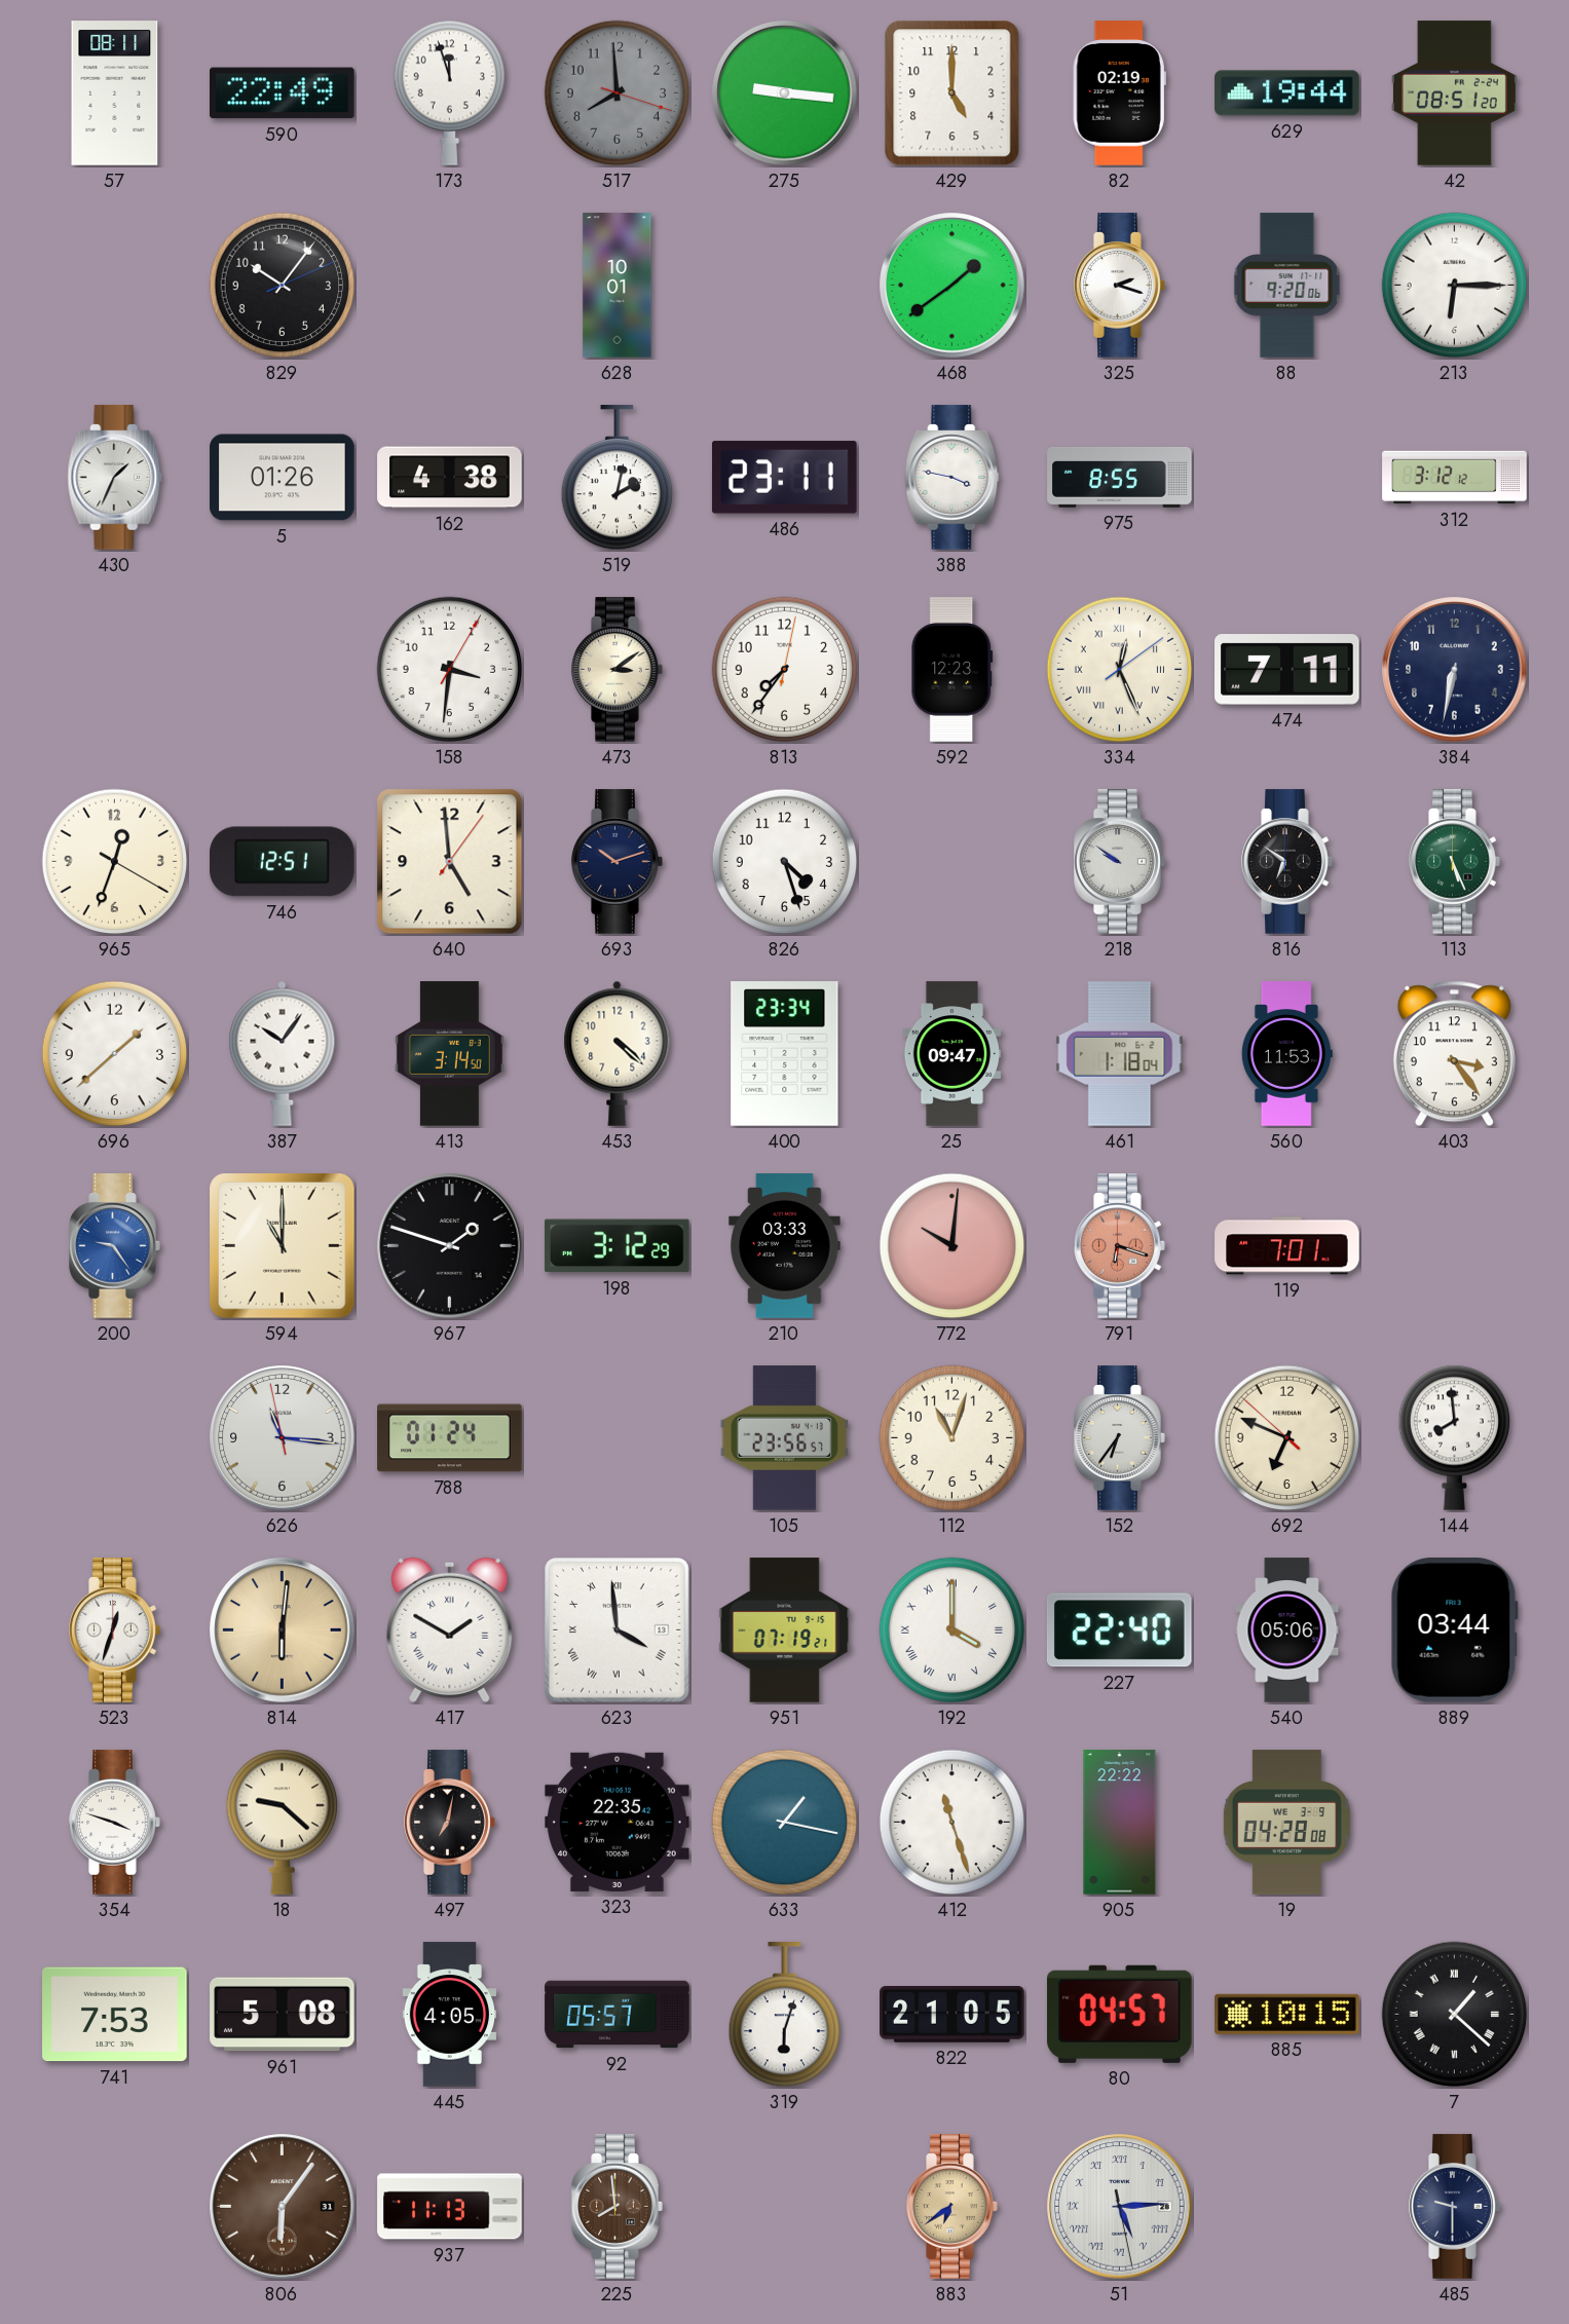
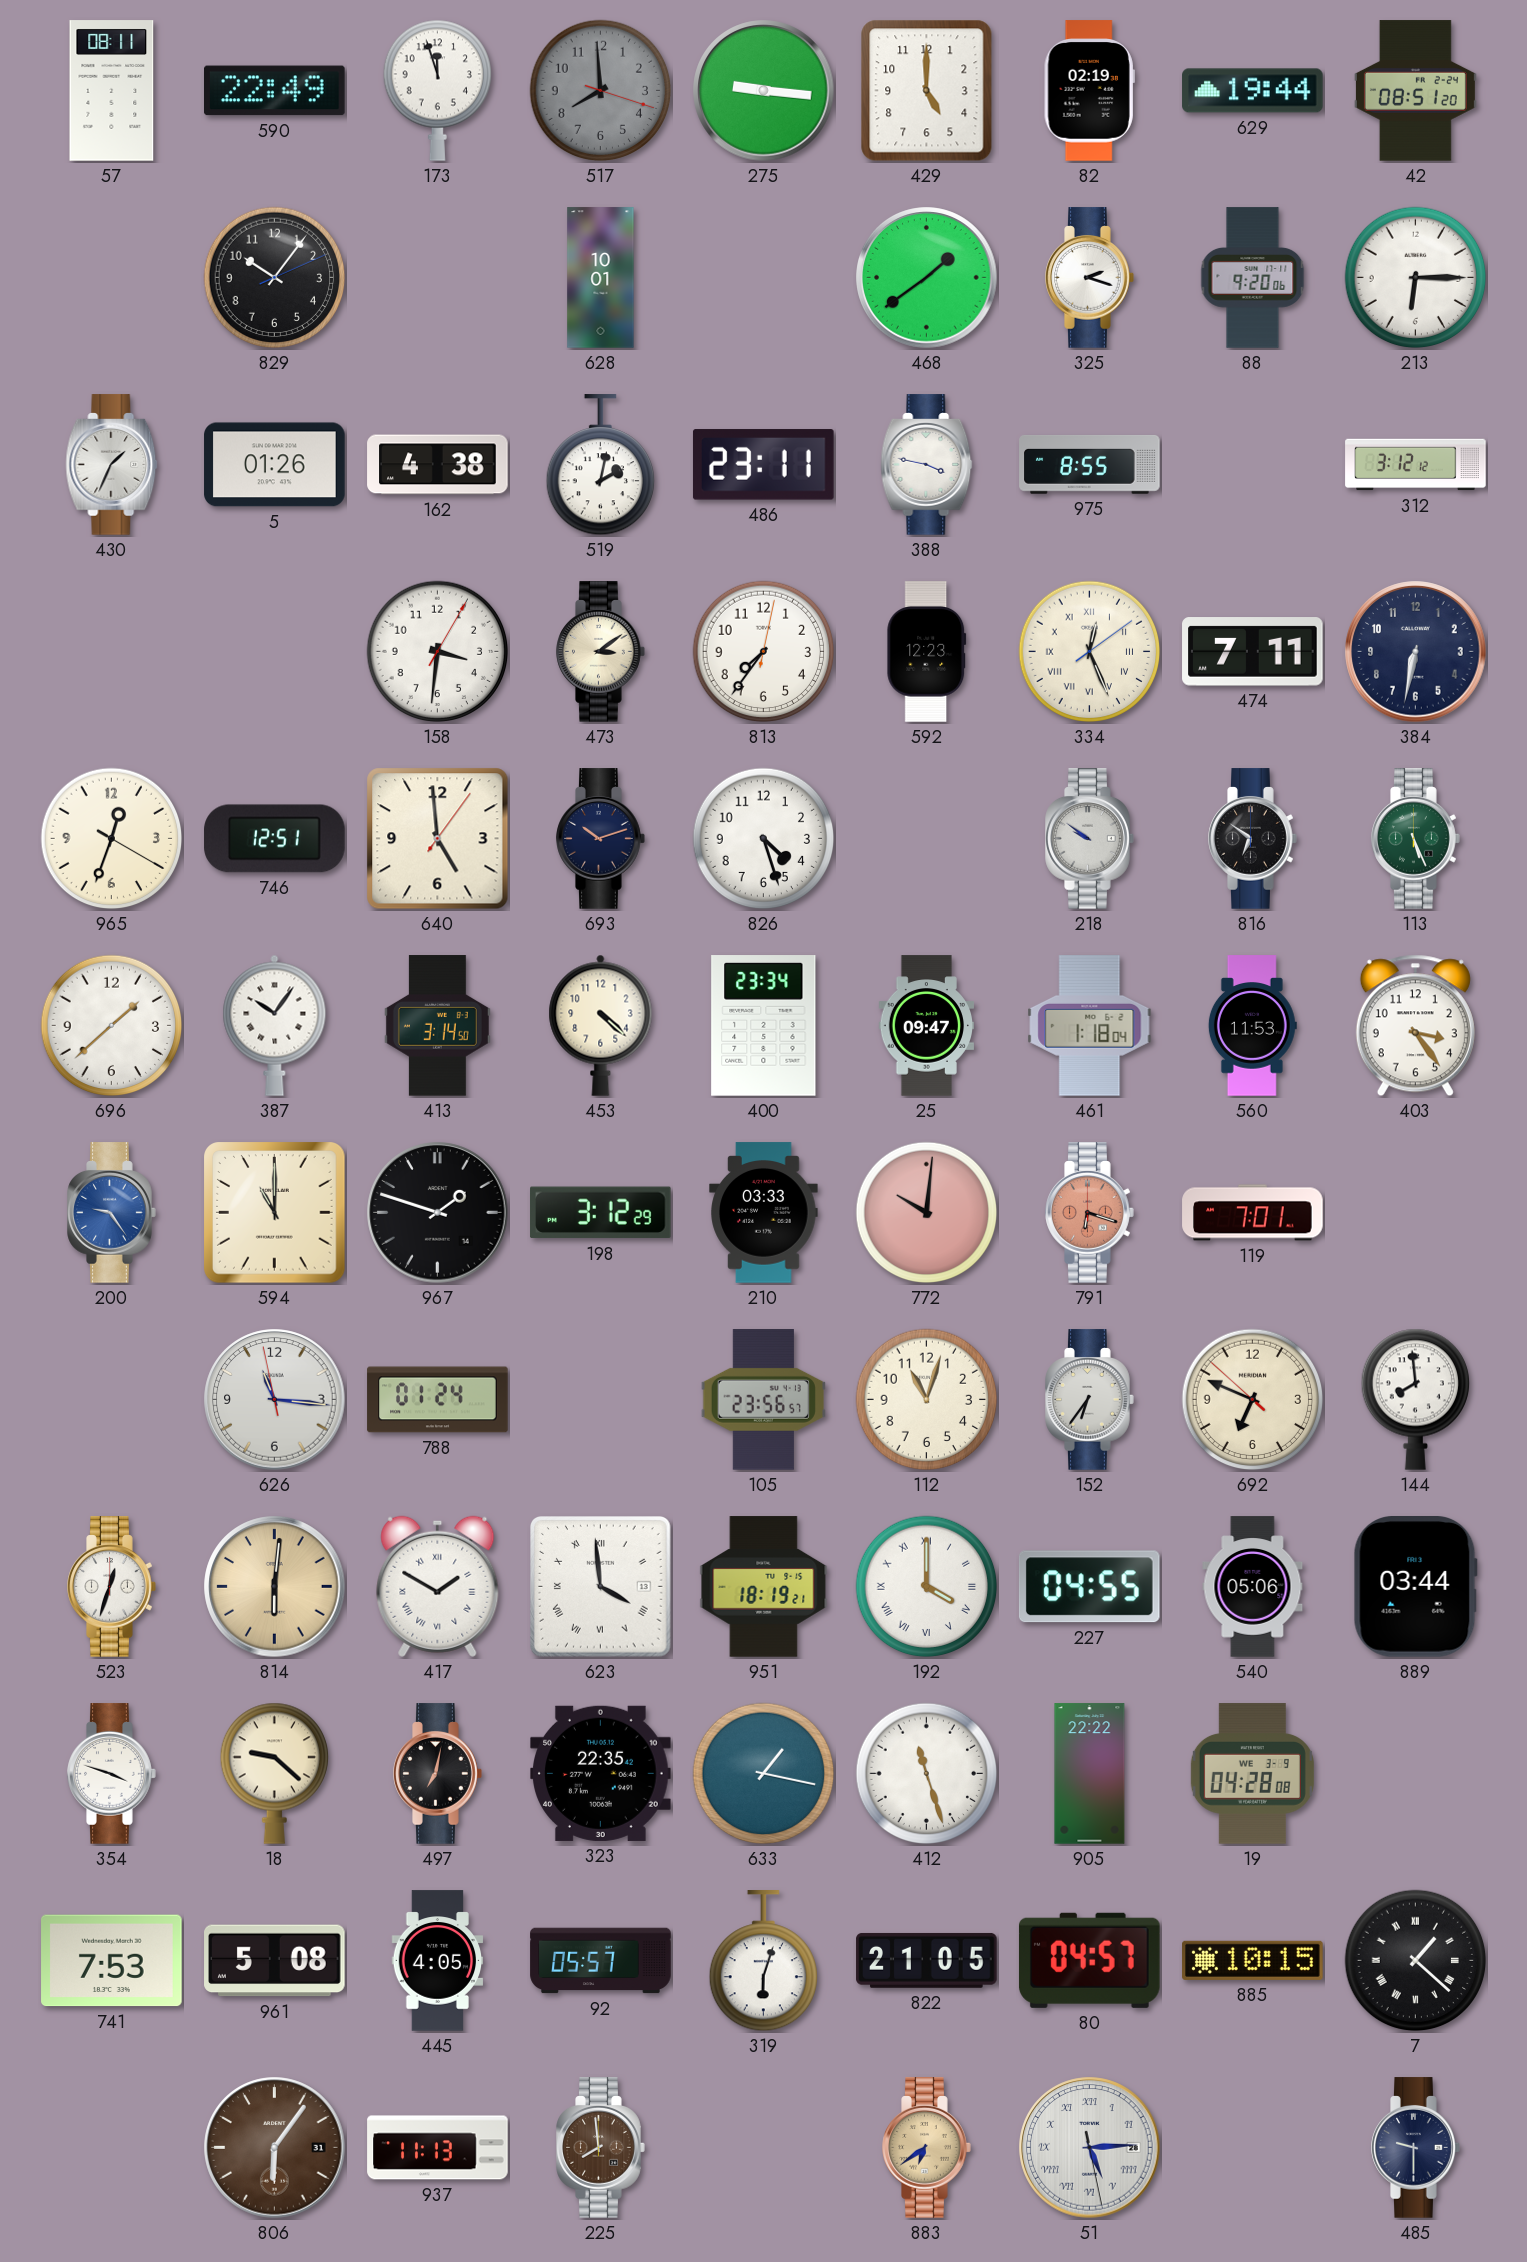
951: 07:19 -> 18:19
227: 22:40 -> 04:55
